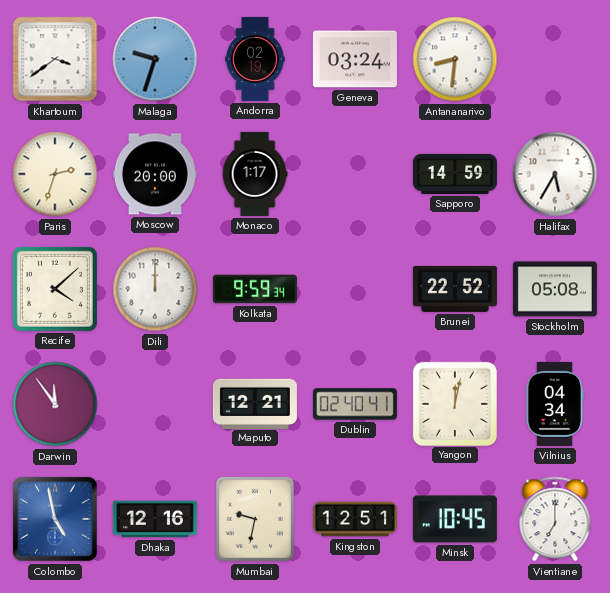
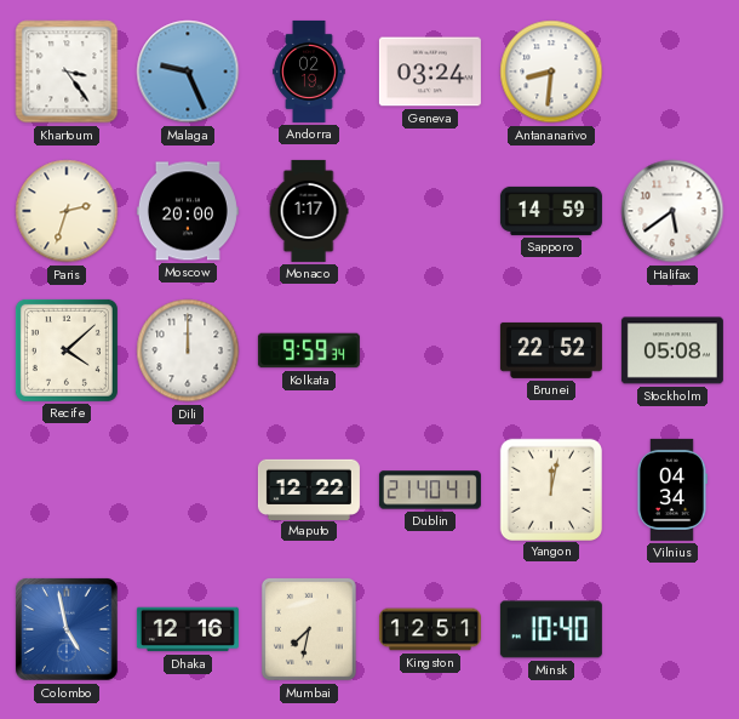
Khartoum: 3:39 -> 3:24
Malaga: 9:33 -> 9:26
Halifax: 5:35 -> 5:39
Darwin: 11:54 -> none
Maputo: 12:21 -> 12:22
Dublin: 02:40 -> 21:40
Mumbai: 9:32 -> 7:32
Minsk: 10:45 -> 10:40
Vientiane: 7:00 -> none
